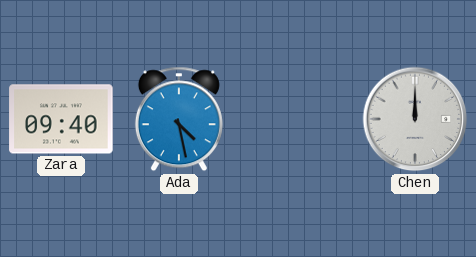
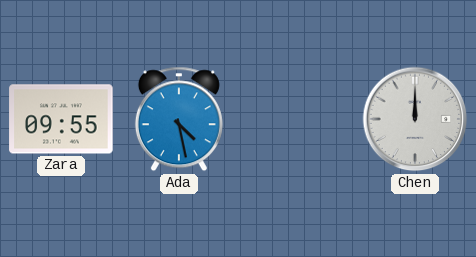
Zara: 09:40 -> 09:55
